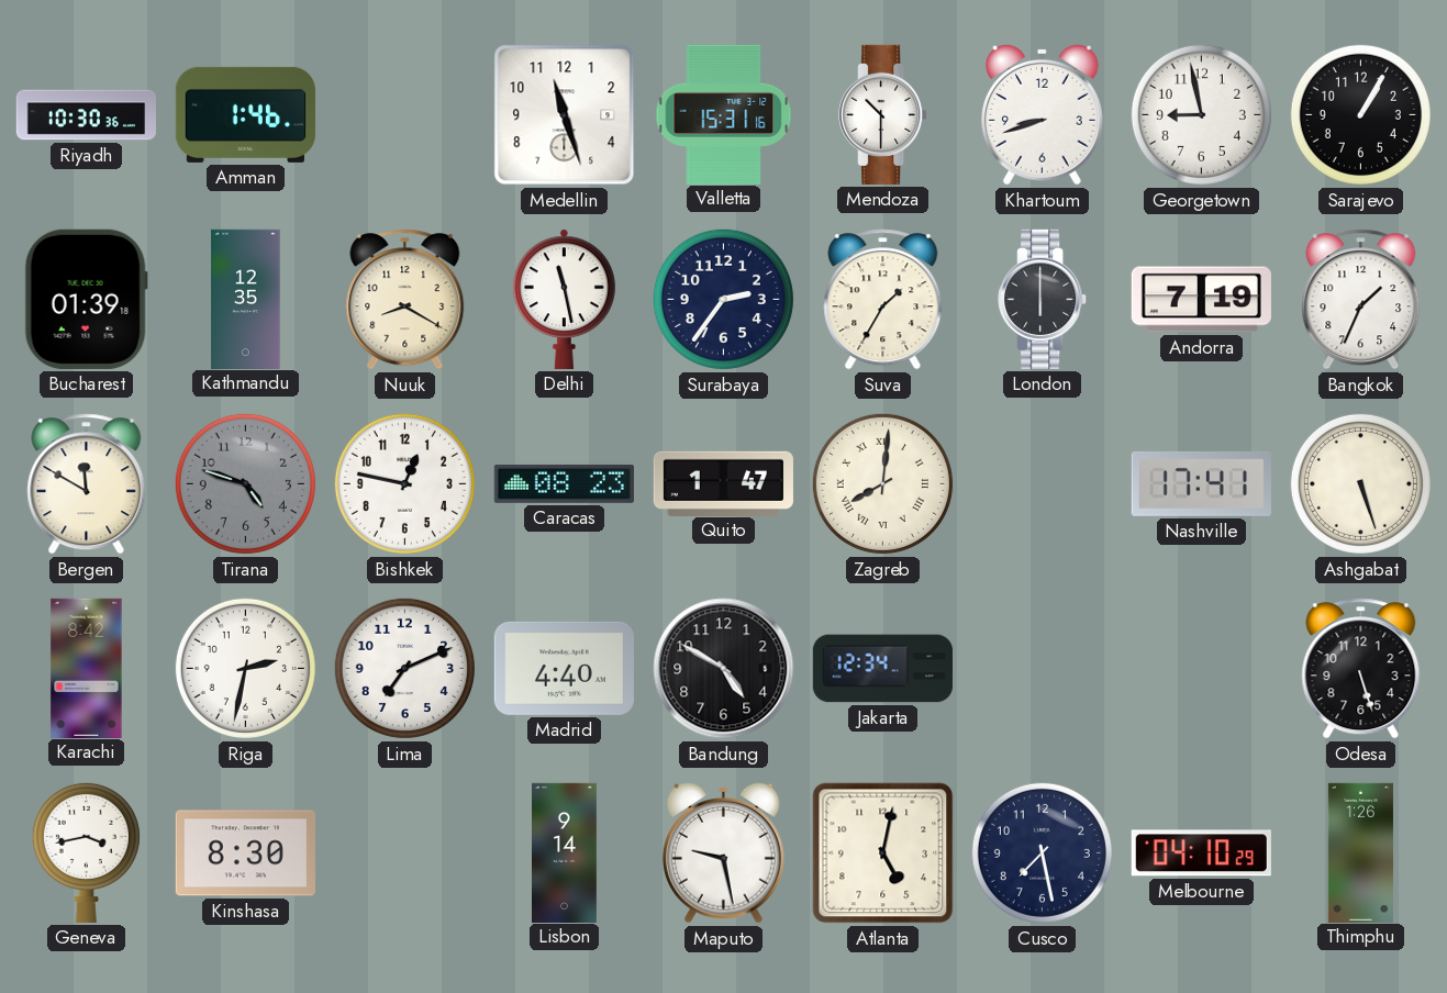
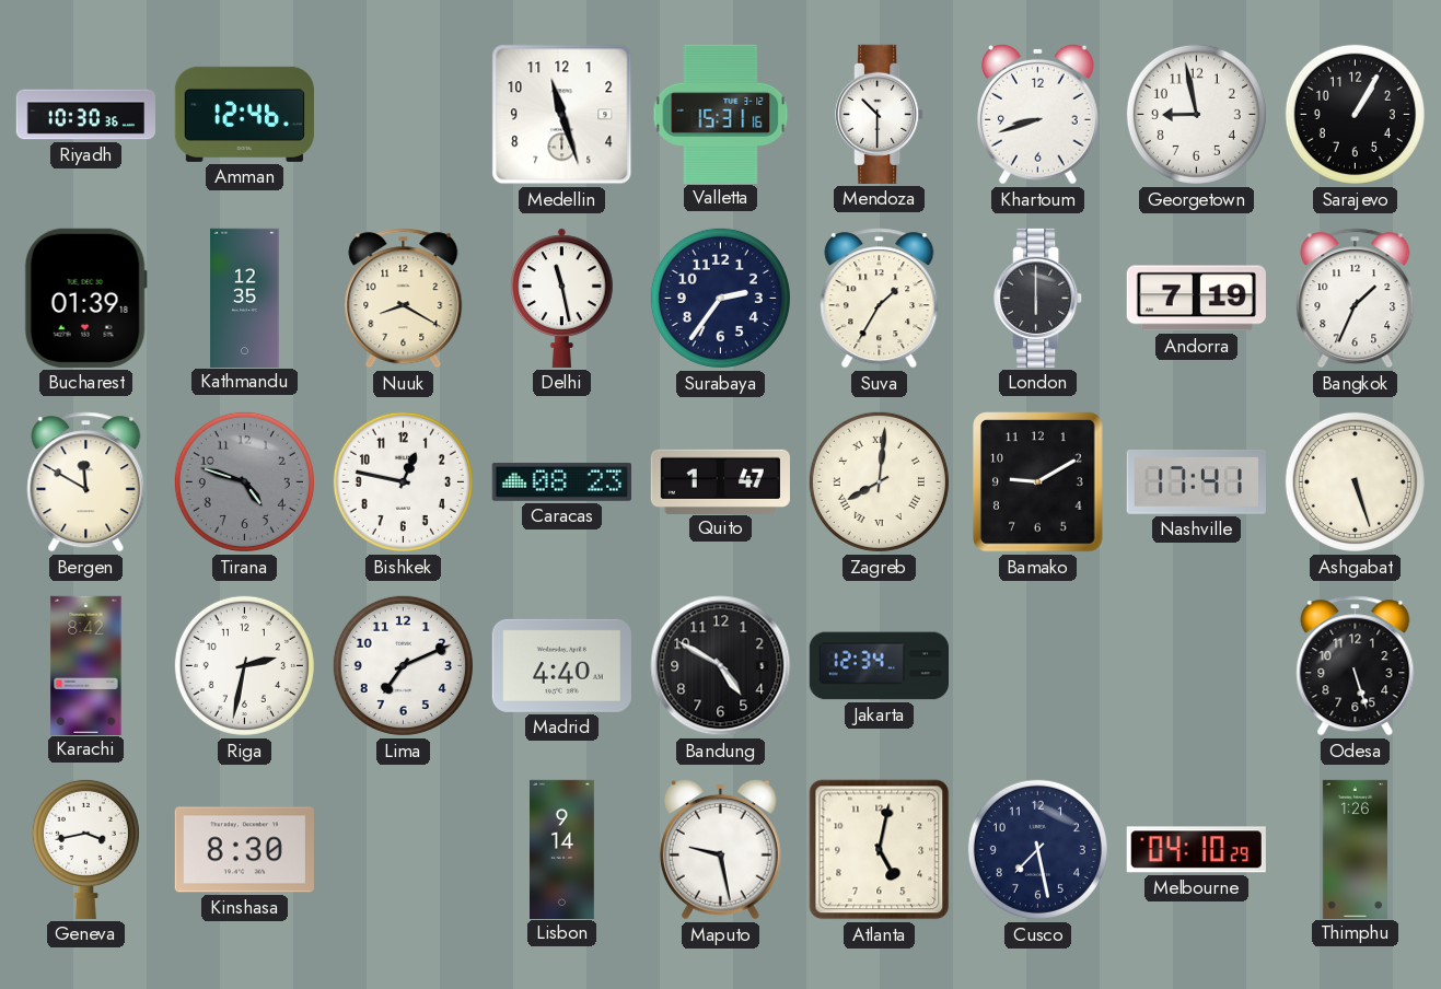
Amman: 1:46 -> 12:46
Bamako: none -> 9:10
